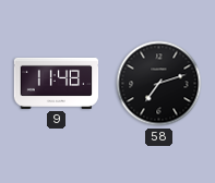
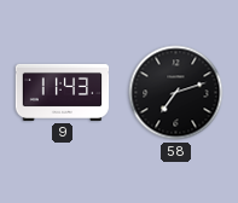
9: 11:48 -> 11:43
